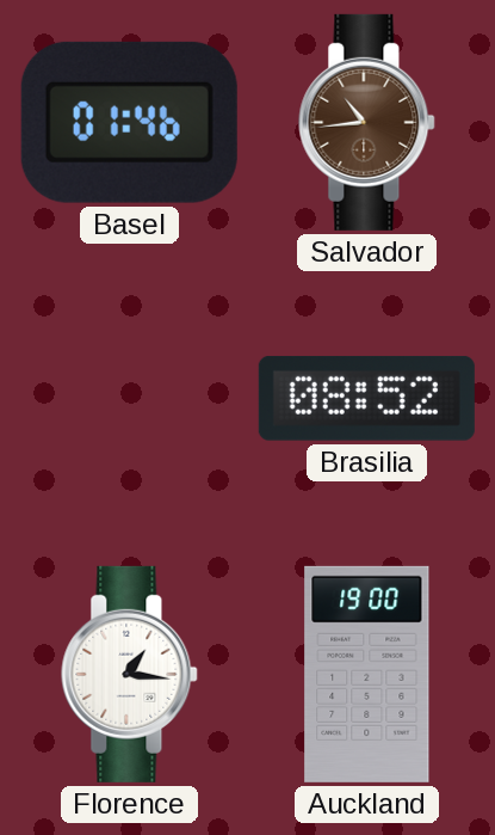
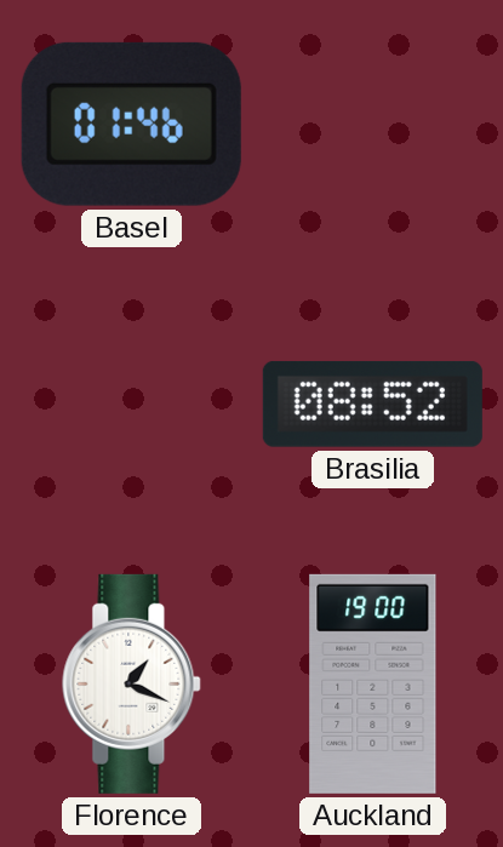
Salvador: 10:44 -> none
Florence: 1:16 -> 1:19
